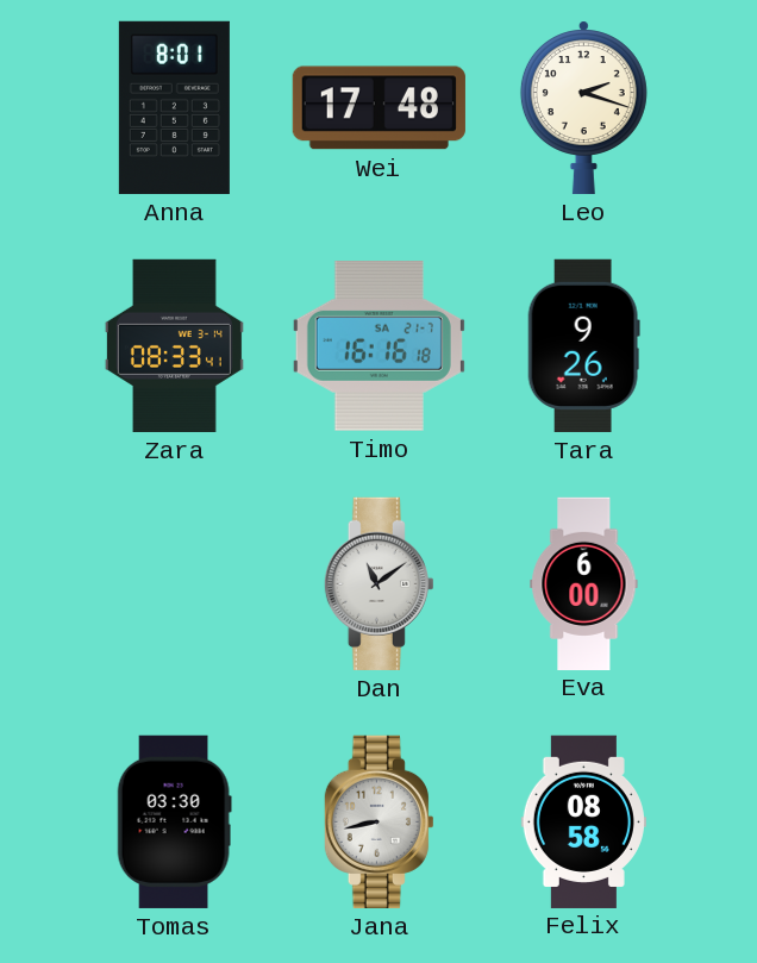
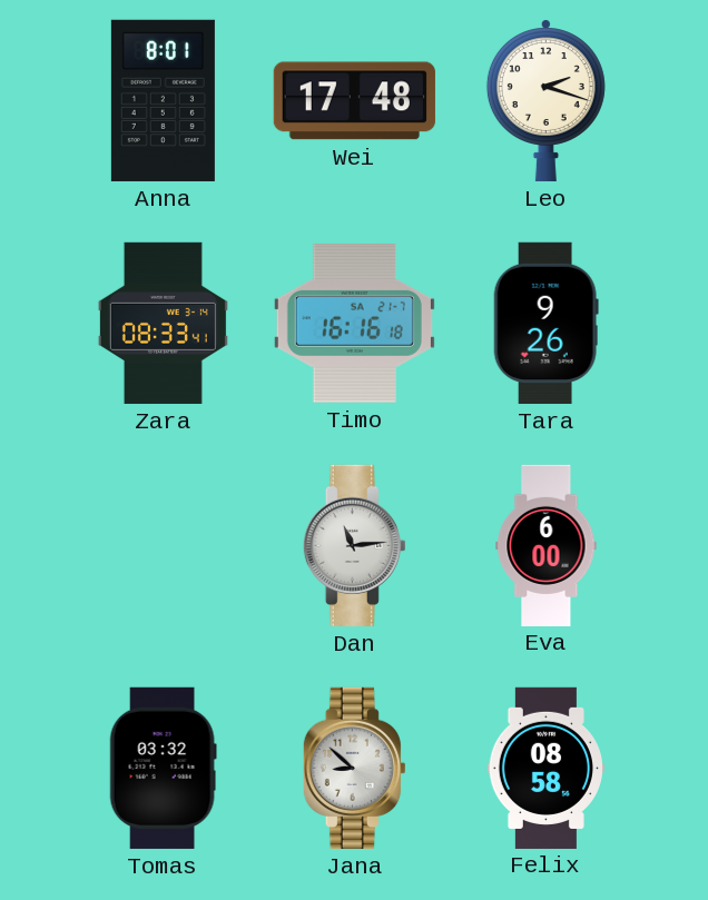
Dan: 11:09 -> 11:14
Tomas: 03:30 -> 03:32
Jana: 8:43 -> 8:52
